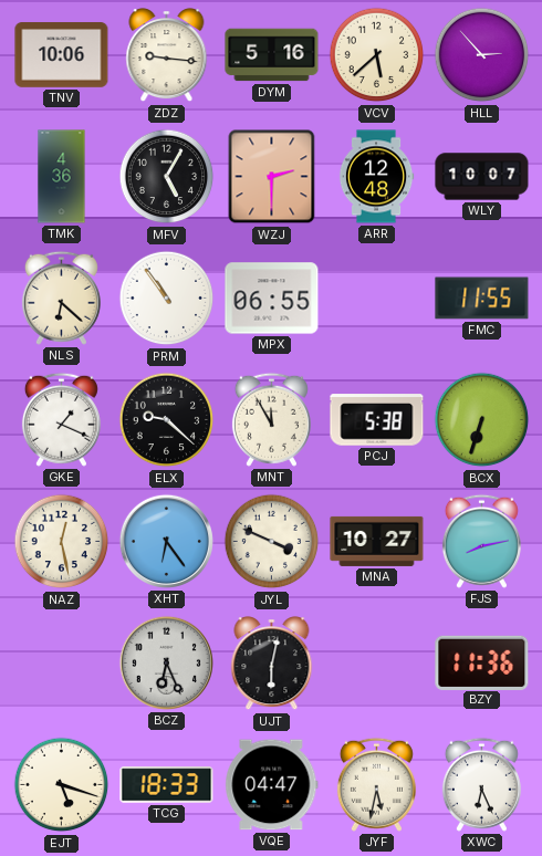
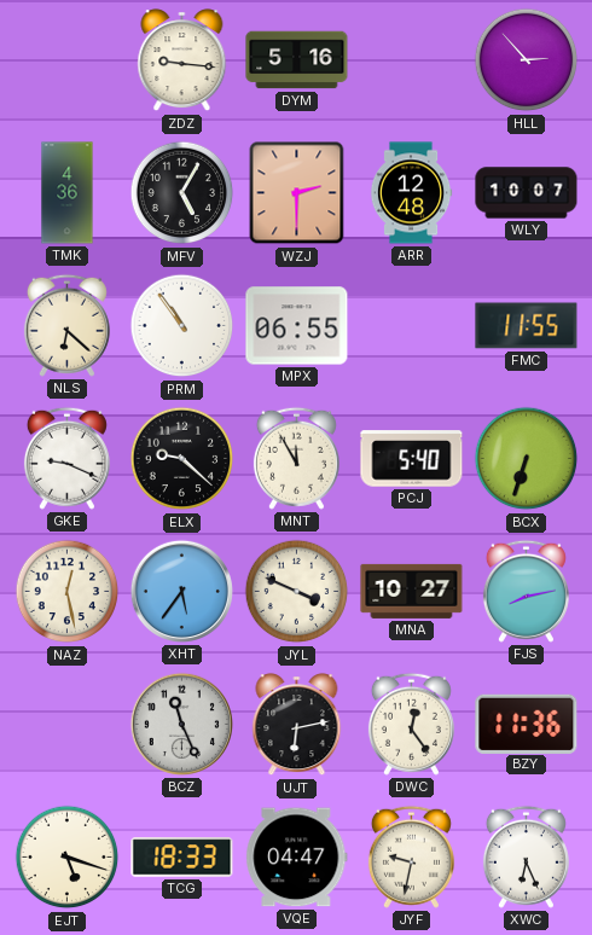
TNV: 10:06 -> none
VCV: 5:38 -> none
GKE: 1:19 -> 9:19
PCJ: 5:38 -> 5:40
XHT: 6:24 -> 5:36
BCZ: 6:26 -> 11:26
UJT: 6:02 -> 6:13
DWC: none -> 12:24
JYF: 5:32 -> 9:32
